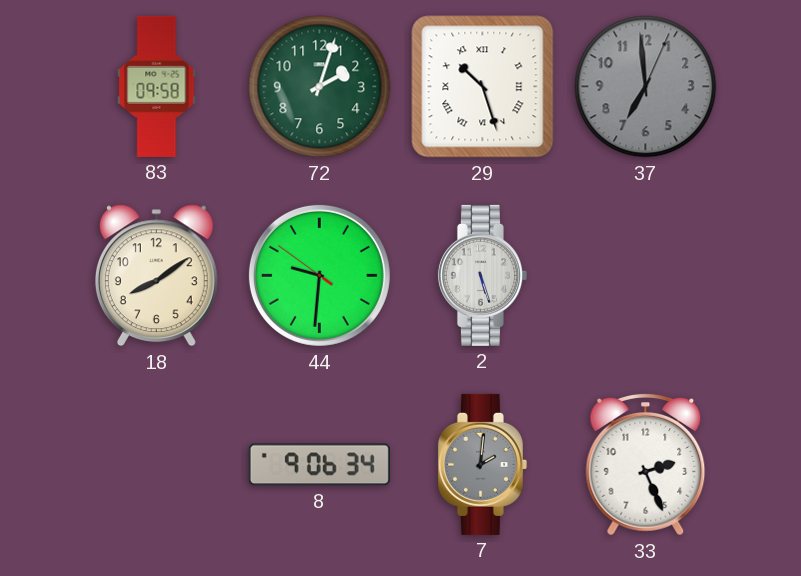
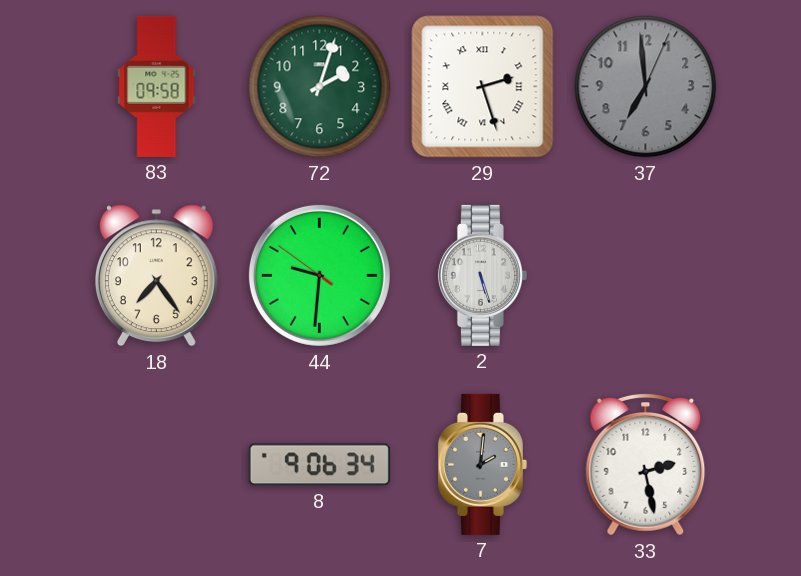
29: 10:27 -> 2:27
18: 8:09 -> 7:24
33: 2:26 -> 2:28
